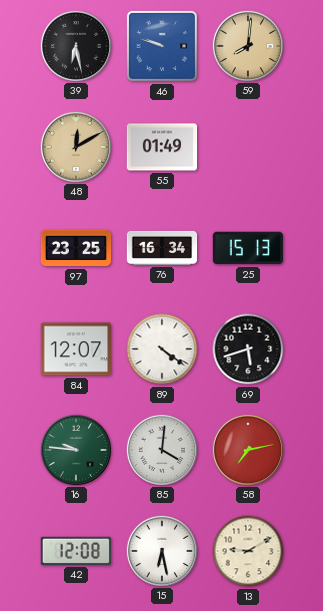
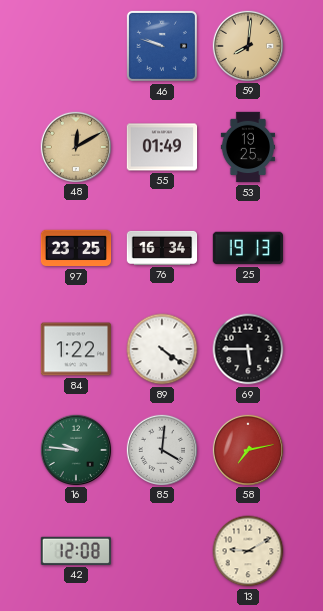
39: 6:28 -> none
53: none -> 19:25
25: 15:13 -> 19:13
84: 12:07 -> 1:22
69: 5:42 -> 5:45
15: 6:28 -> none
